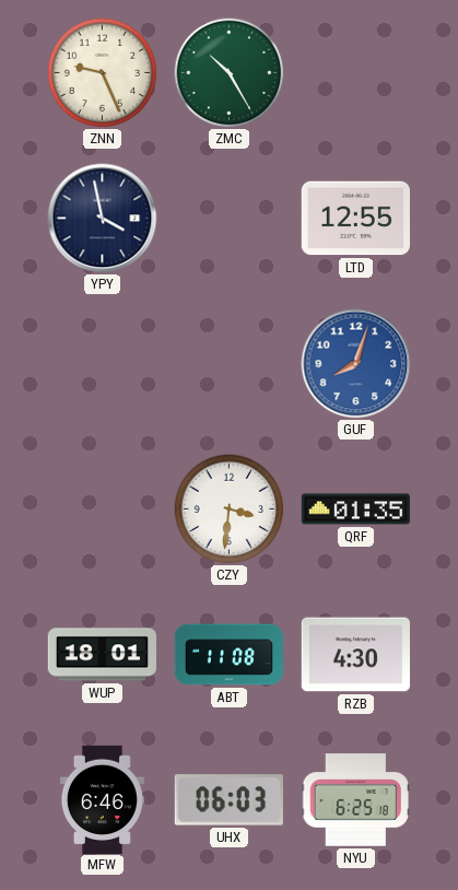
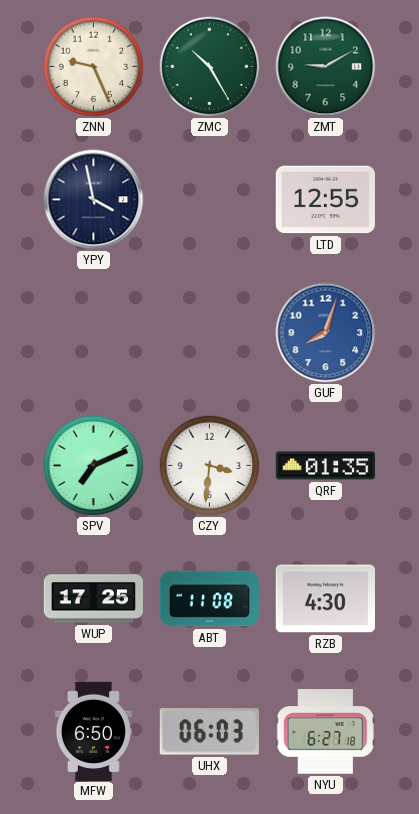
ZMT: none -> 9:10
SPV: none -> 7:11
WUP: 18:01 -> 17:25
MFW: 6:46 -> 6:50
NYU: 6:25 -> 6:27
